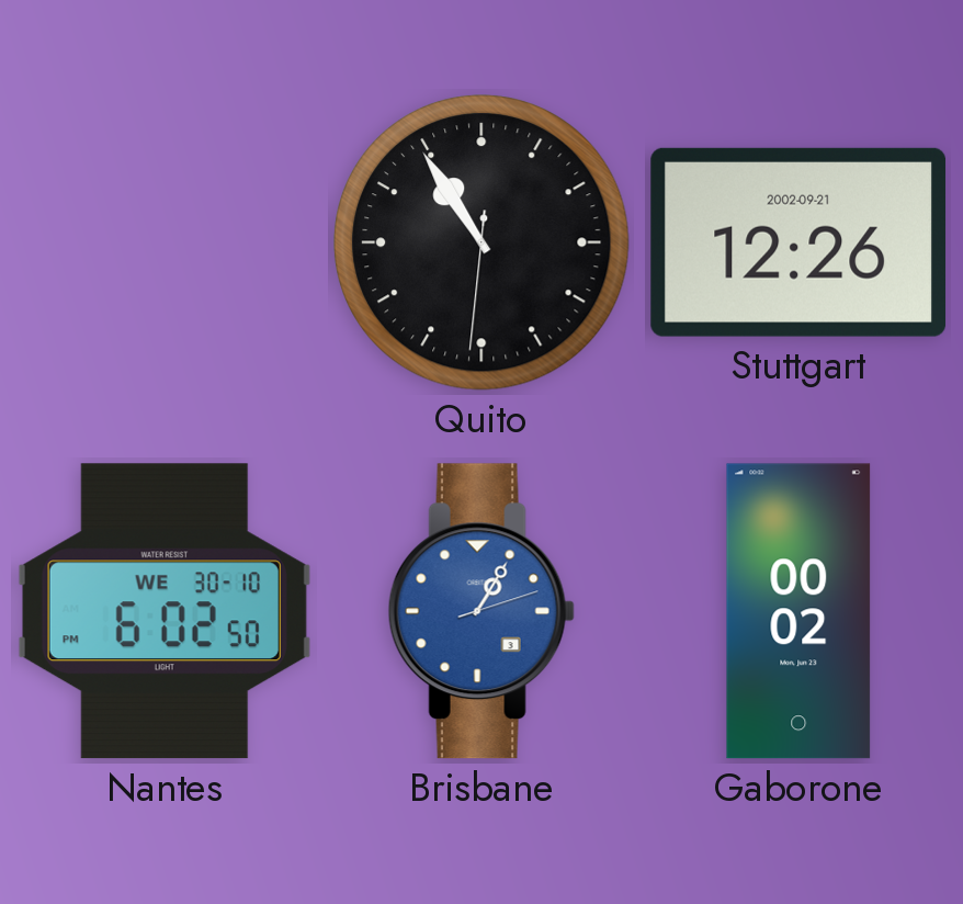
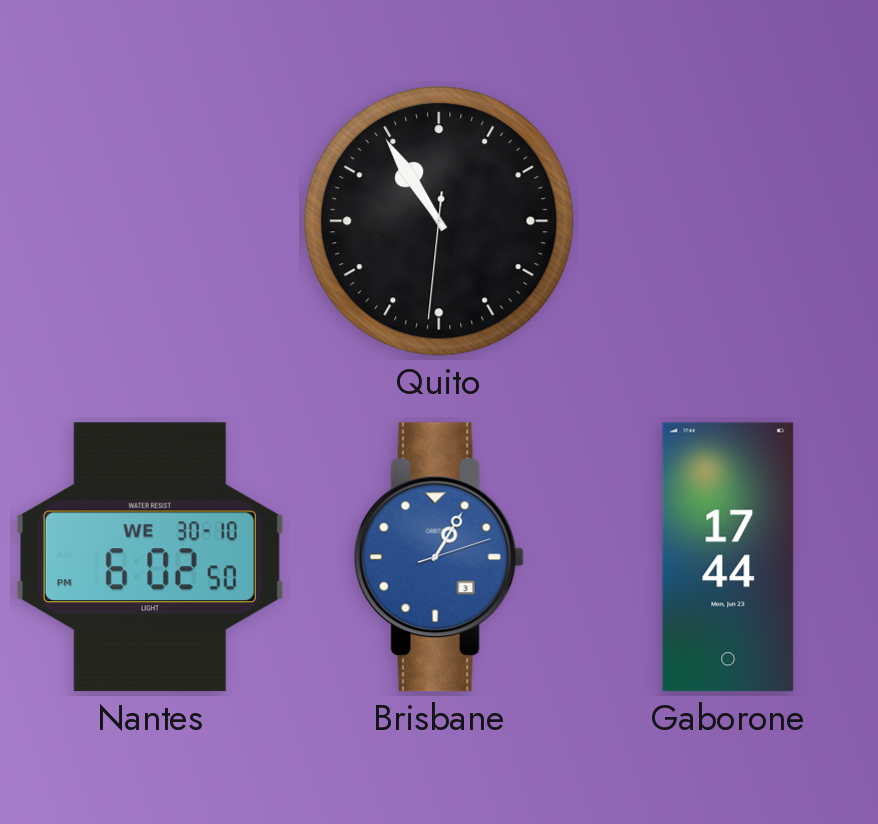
Stuttgart: 12:26 -> none
Gaborone: 00:02 -> 17:44
